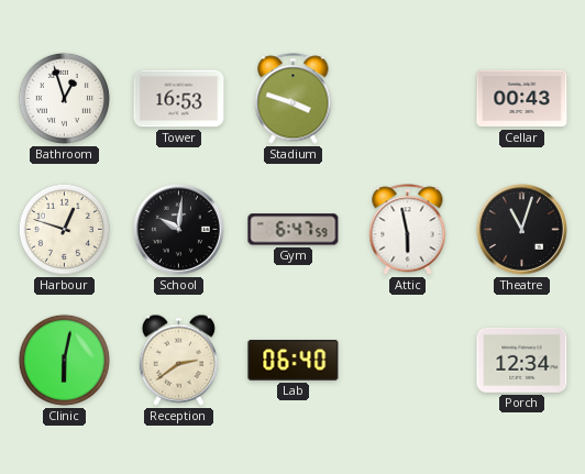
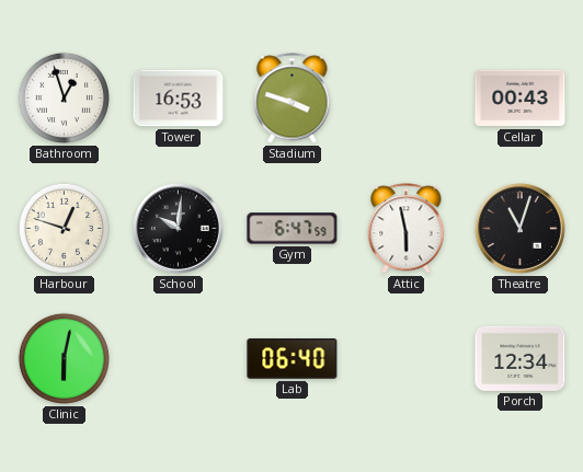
Reception: 2:39 -> none
